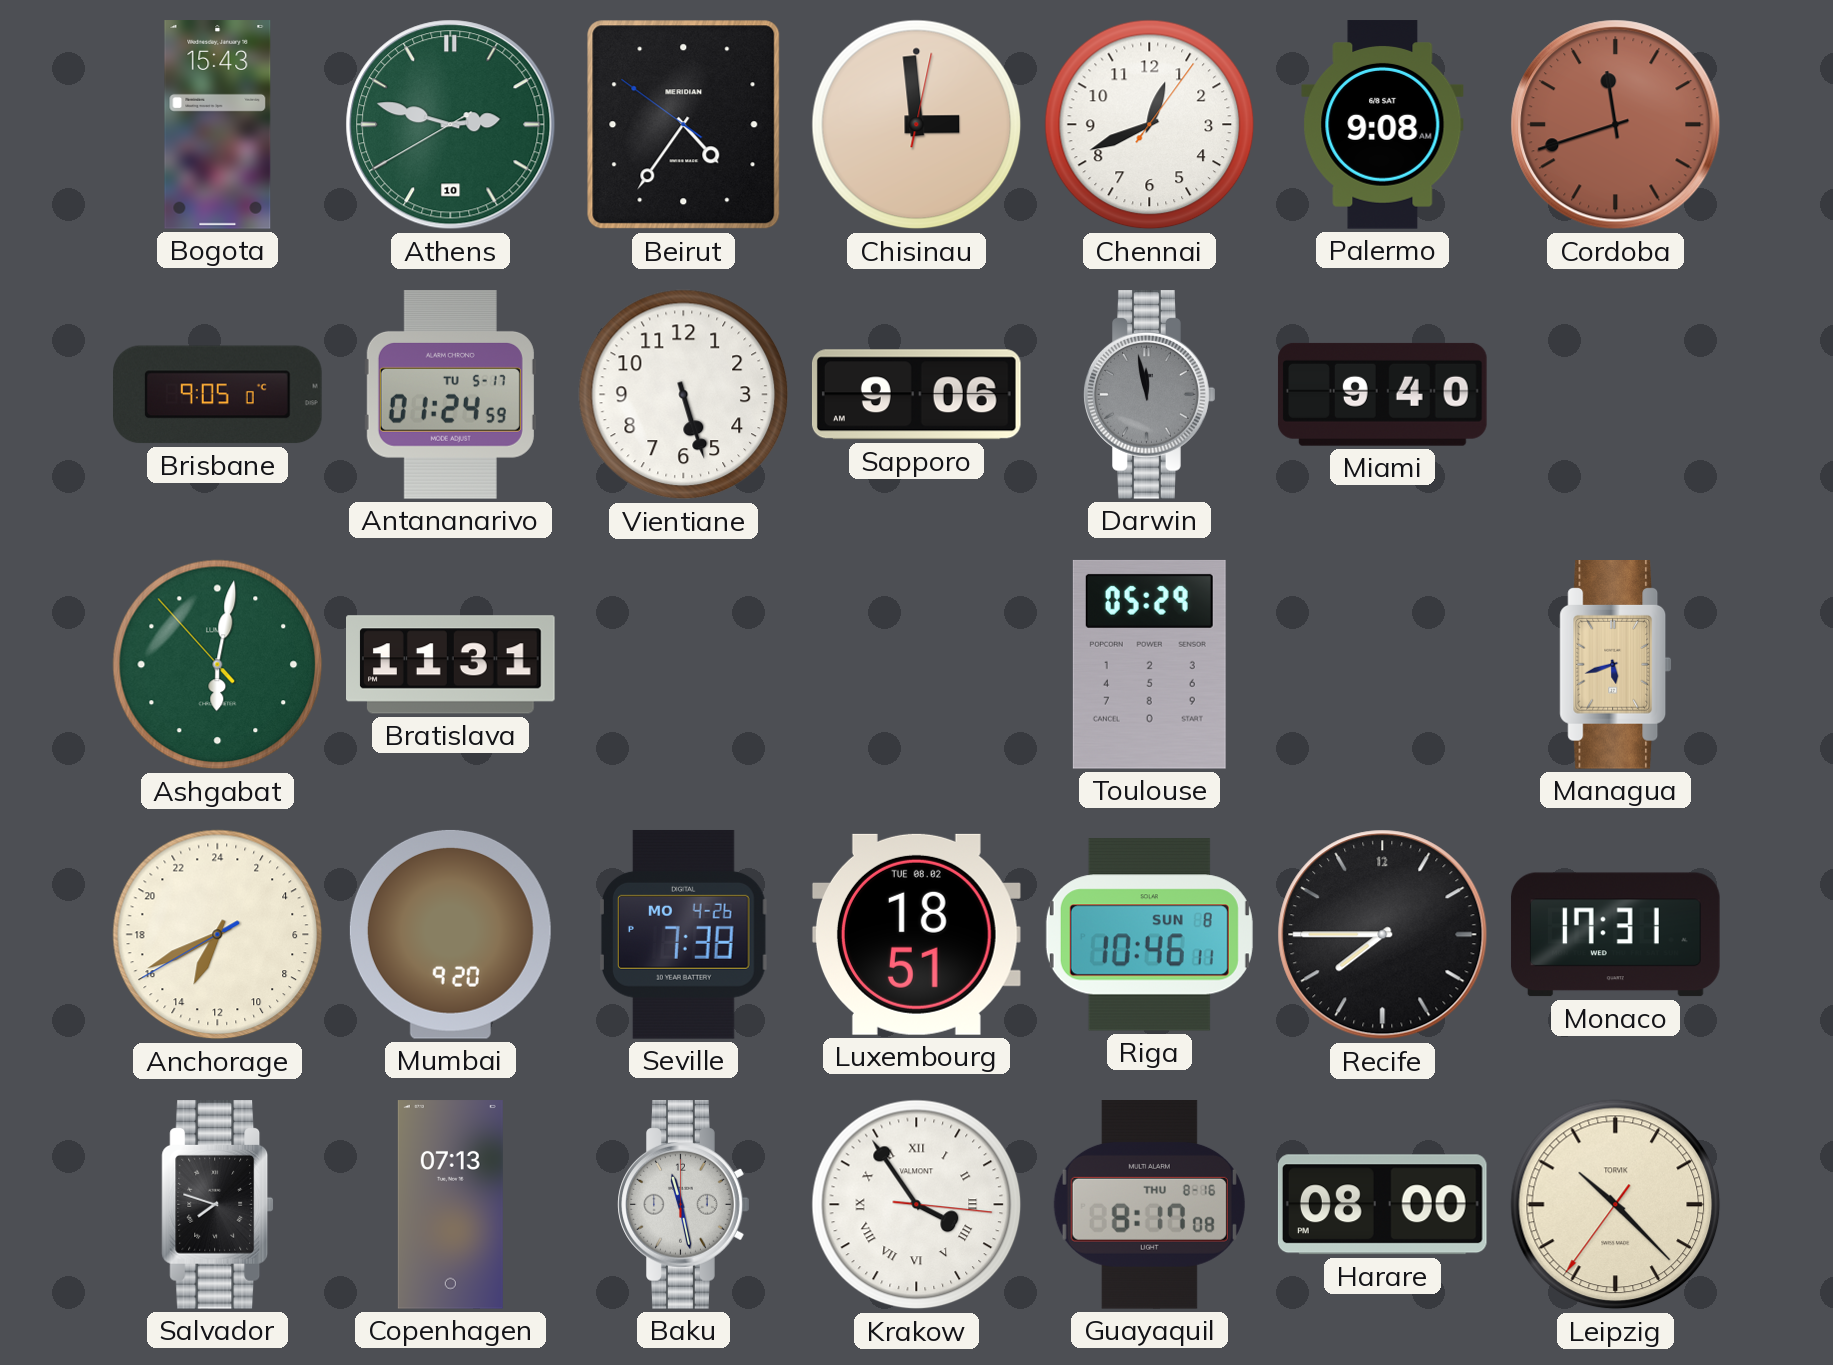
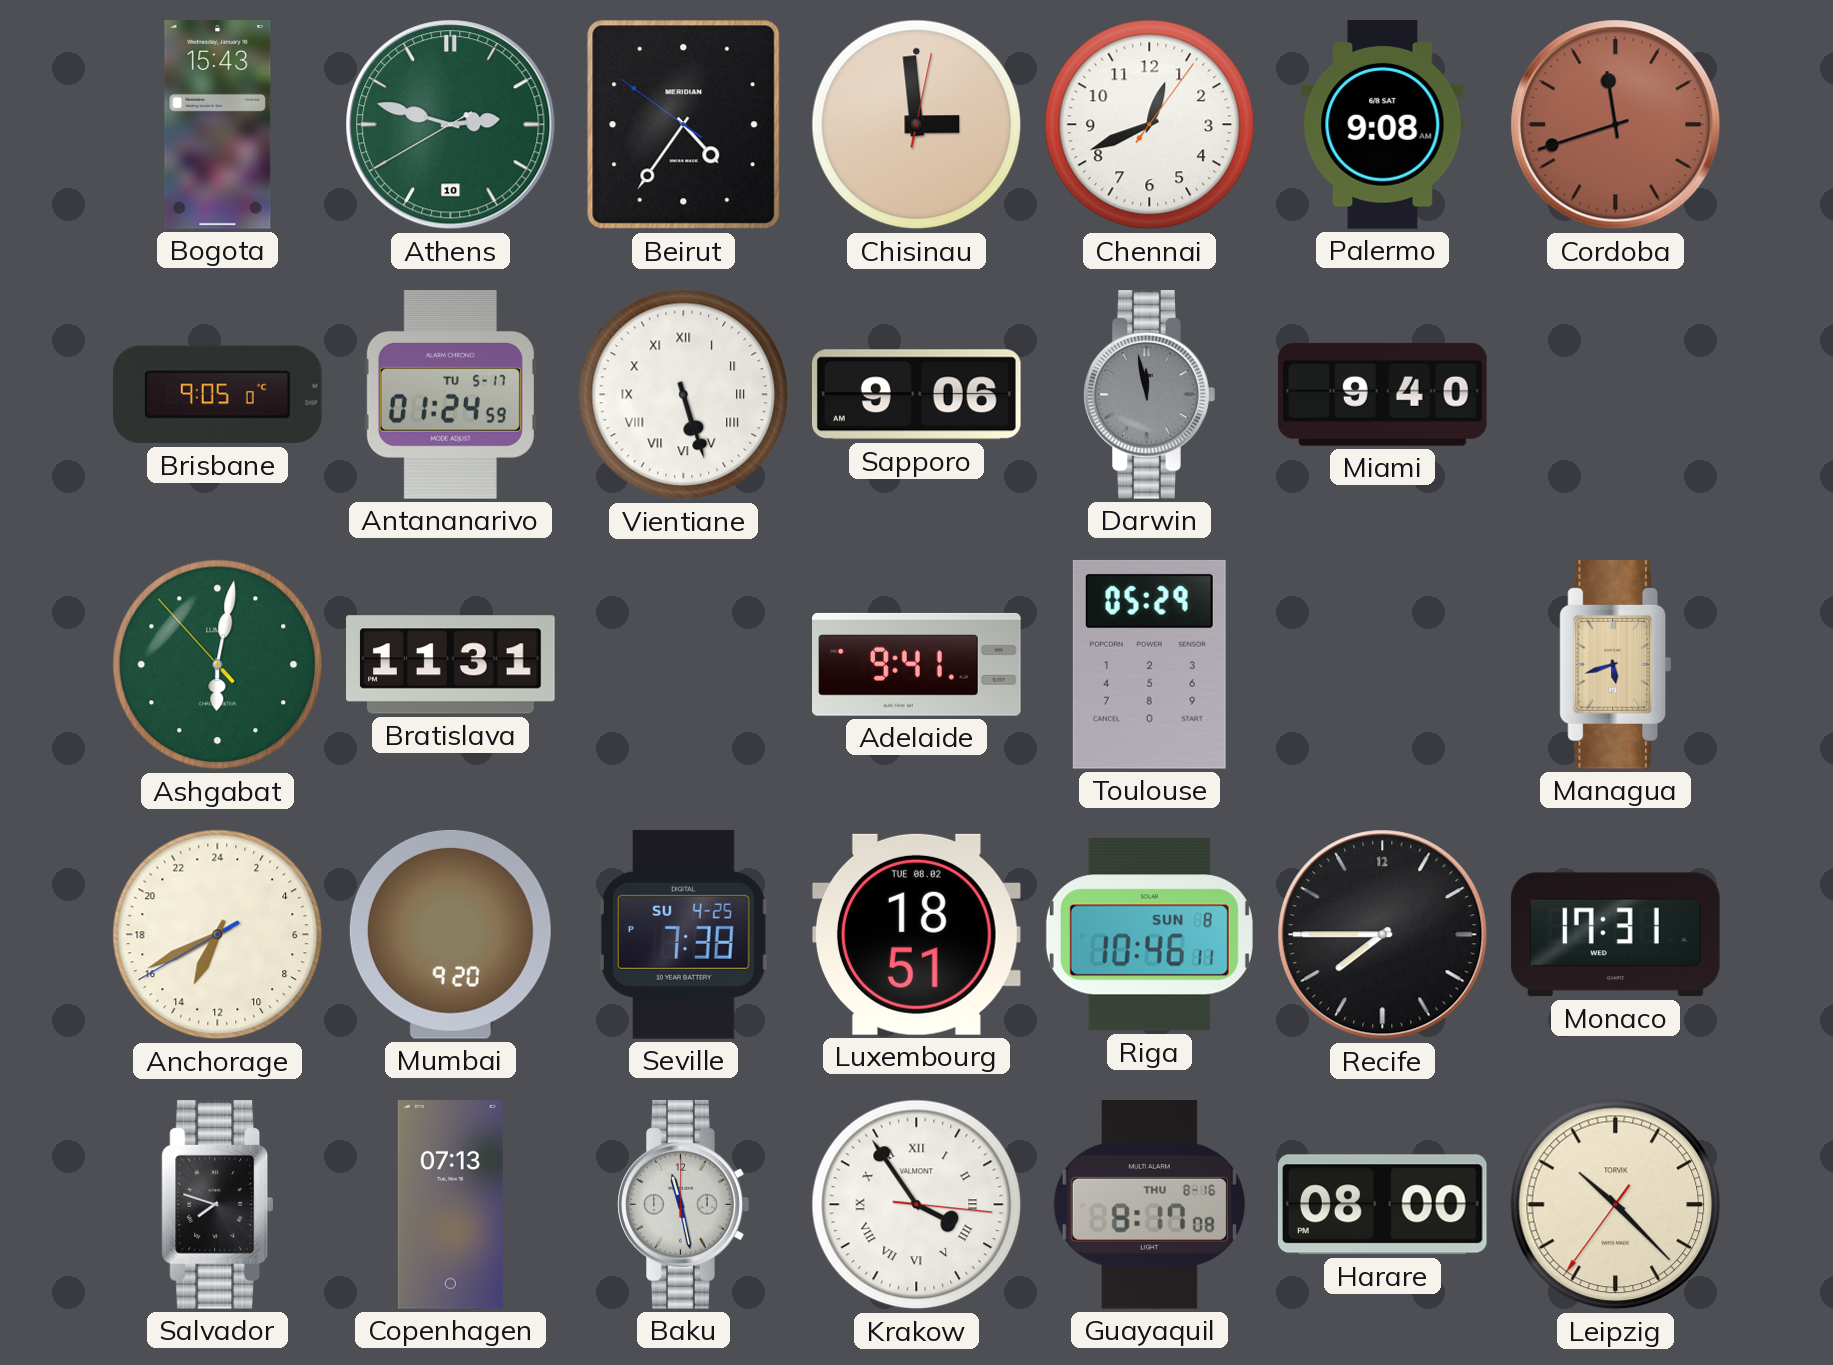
Vientiane numerals: Arabic -> Roman
Adelaide: none -> 9:41
Seville date: MO 4-26 -> SU 4-25
